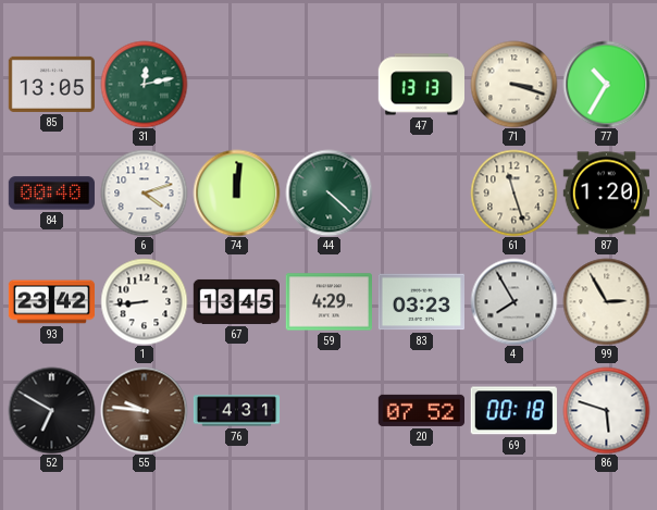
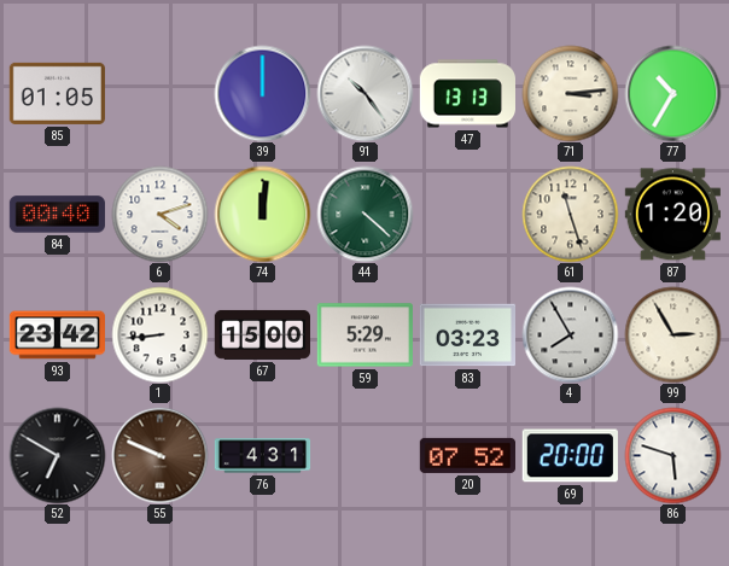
85: 13:05 -> 01:05
31: 12:13 -> none
39: none -> 12:00
91: none -> 10:24
71: 3:18 -> 3:14
67: 13:45 -> 15:00
59: 4:29 -> 5:29
55: 9:46 -> 9:49
69: 00:18 -> 20:00
